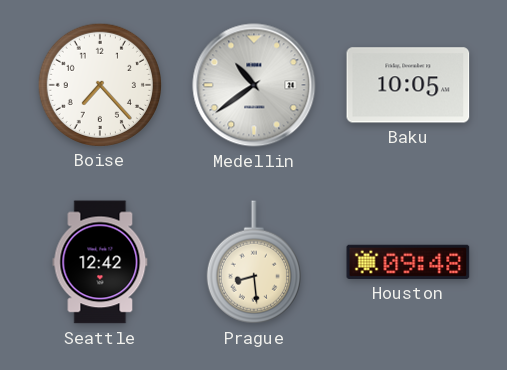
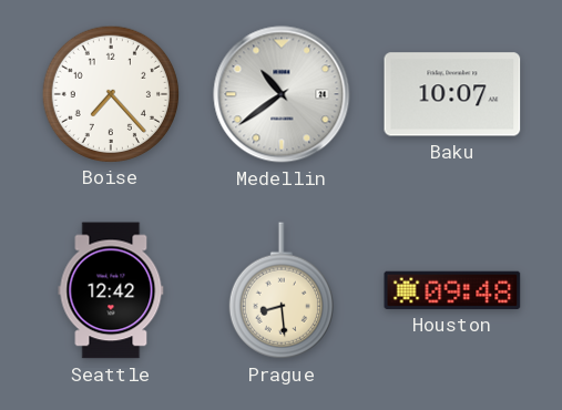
Baku: 10:05 -> 10:07
